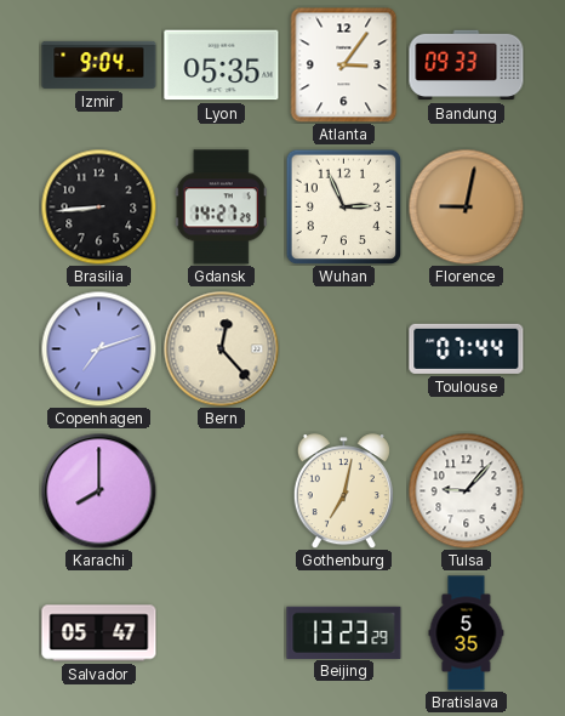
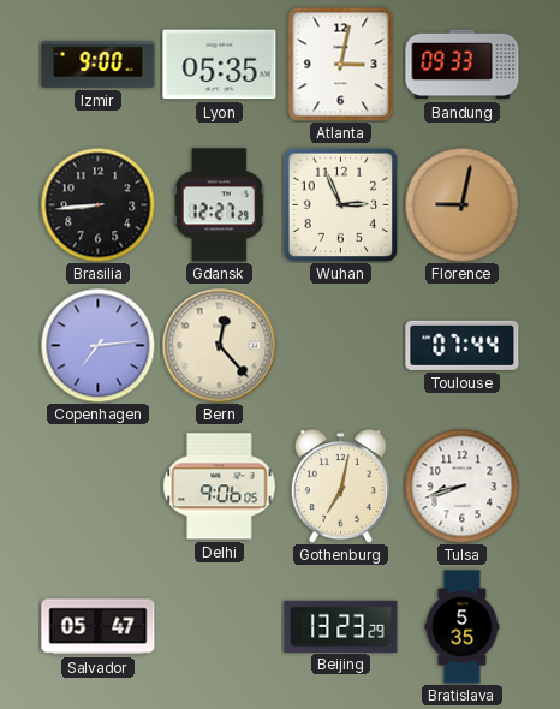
Izmir: 9:04 -> 9:00
Atlanta: 3:06 -> 3:02
Gdansk: 14:27 -> 12:27
Copenhagen: 7:12 -> 7:14
Karachi: 8:00 -> none
Delhi: none -> 9:06
Tulsa: 9:07 -> 8:42
